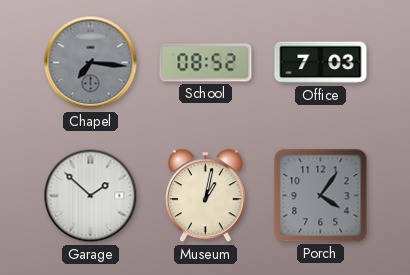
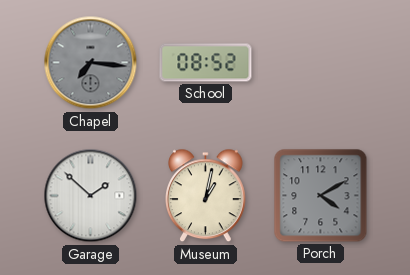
Office: 7:03 -> none
Porch: 4:06 -> 4:10
